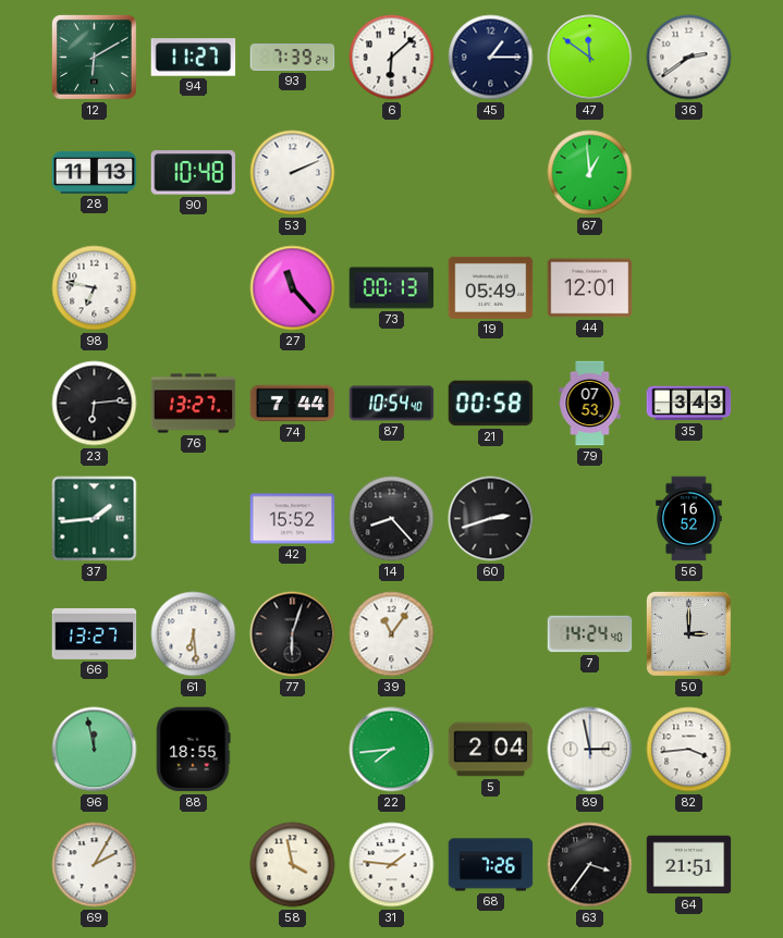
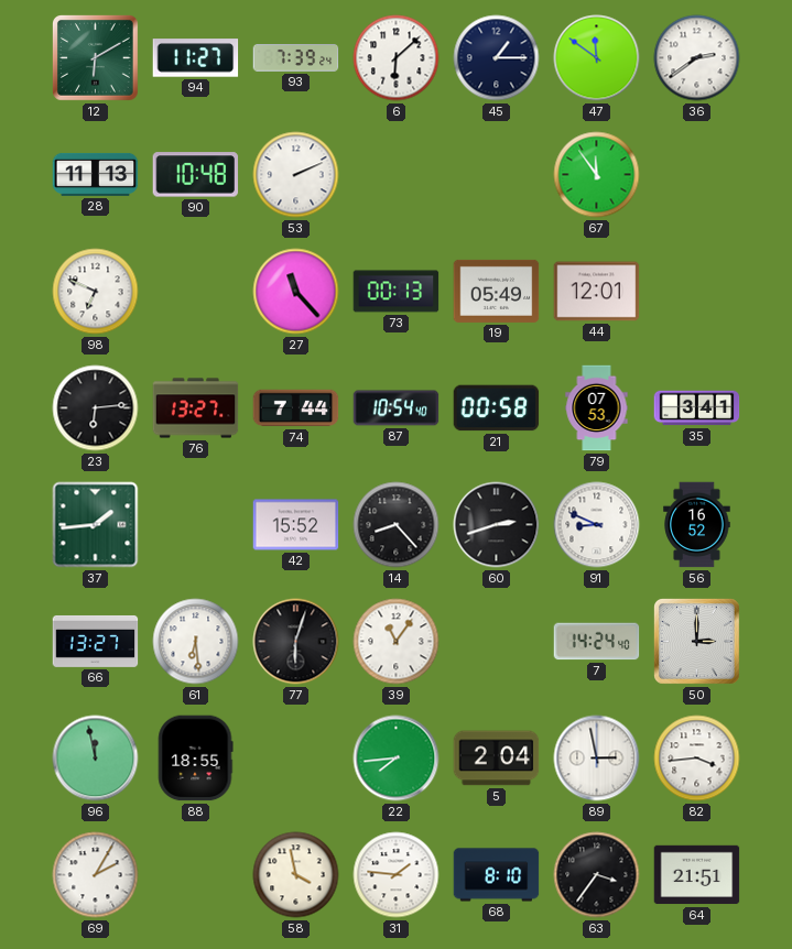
67: 12:59 -> 11:54
98: 6:47 -> 6:49
35: 3:43 -> 3:41
91: none -> 8:49
68: 7:26 -> 8:10
